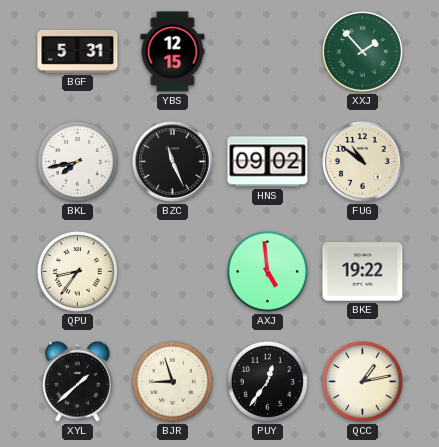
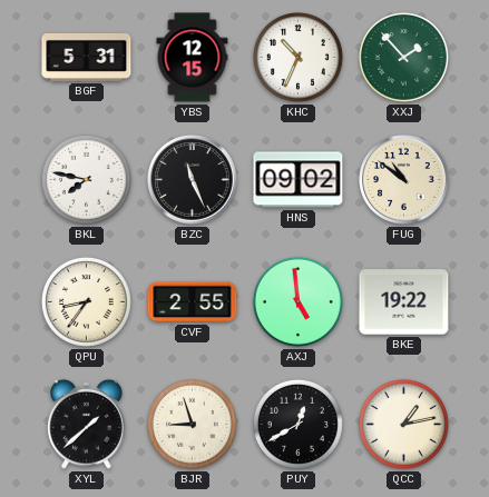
KHC: none -> 10:34
BKL: 7:43 -> 7:47
CVF: none -> 2:55
PUY: 12:36 -> 12:40
